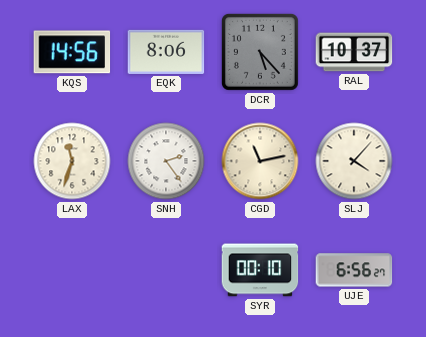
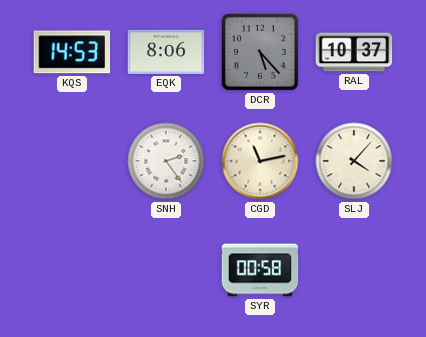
KQS: 14:56 -> 14:53
LAX: 11:33 -> none
SYR: 00:10 -> 00:58
UJE: 6:56 -> none
